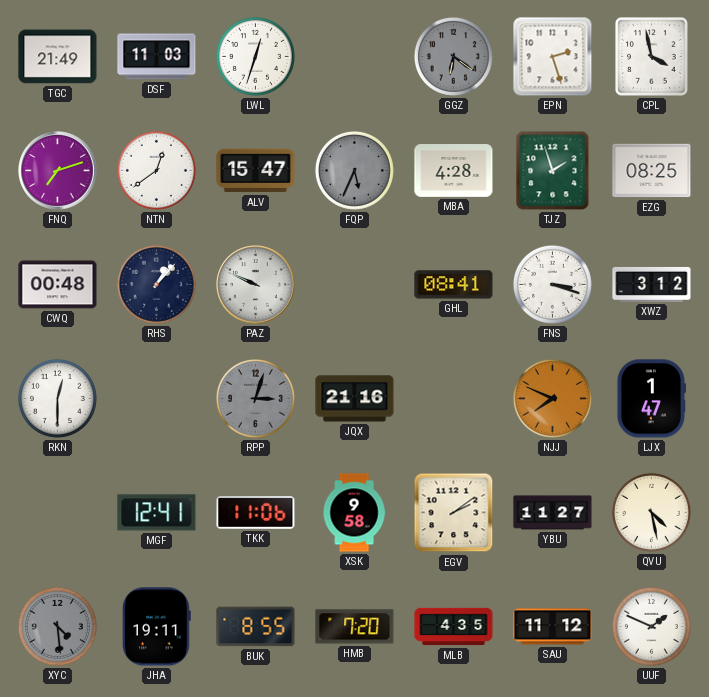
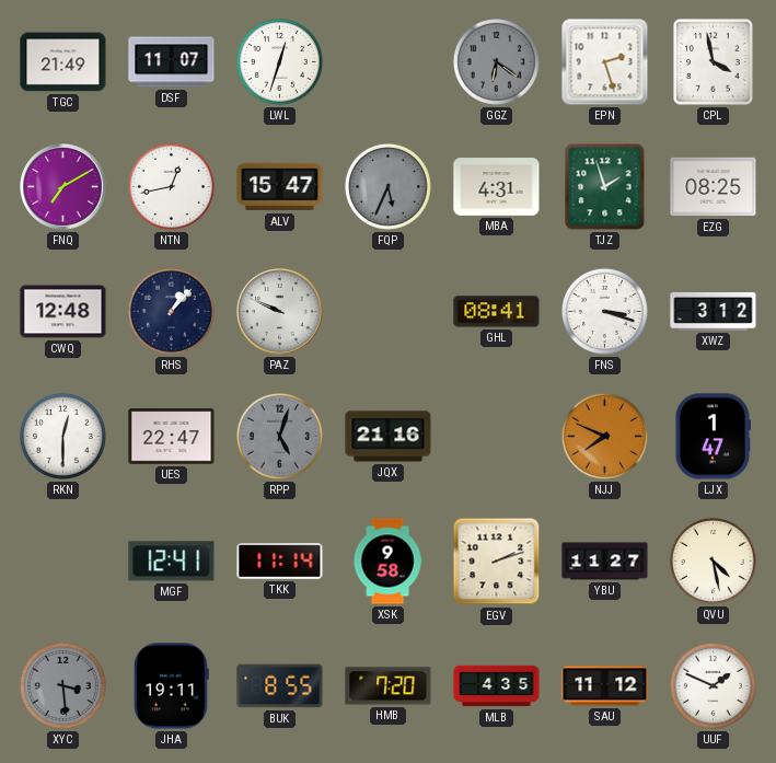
DSF: 11:03 -> 11:07
FNQ: 7:12 -> 7:10
NTN: 12:39 -> 12:43
MBA: 4:28 -> 4:31
CWQ: 00:48 -> 12:48
UES: none -> 22:47
RPP: 3:03 -> 5:03
TKK: 11:06 -> 11:14
EGV: 2:09 -> 2:12
XYC: 4:29 -> 3:29
